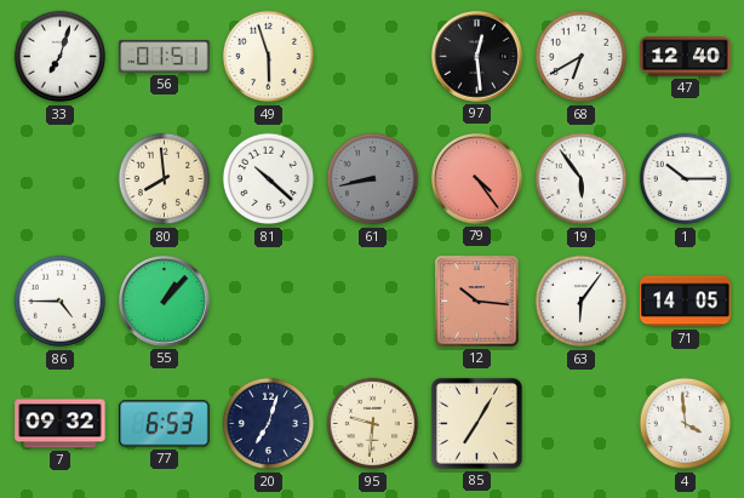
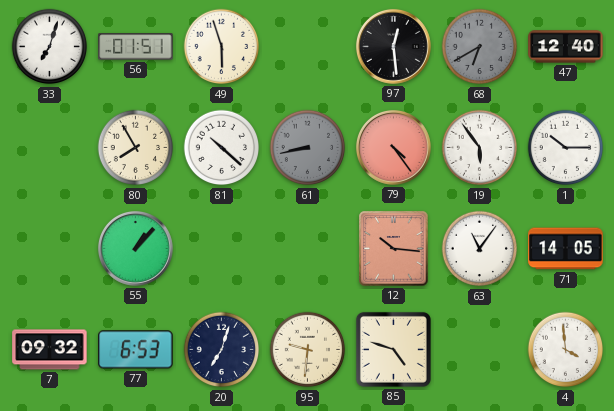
68 dial: white -> grey
80: 7:59 -> 7:55
86: 4:45 -> none
63: 6:06 -> 11:06
85: 7:05 -> 4:48
